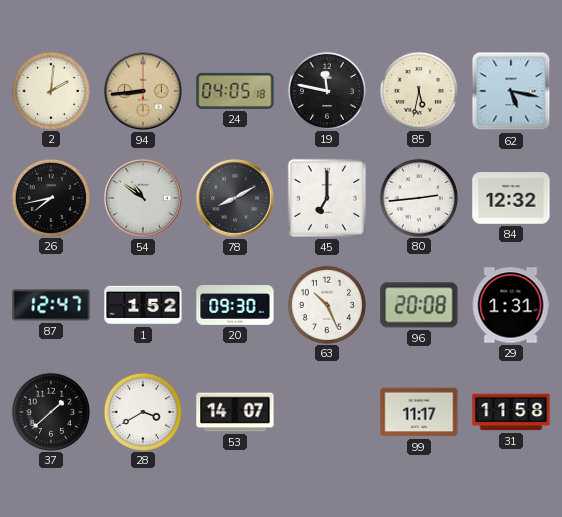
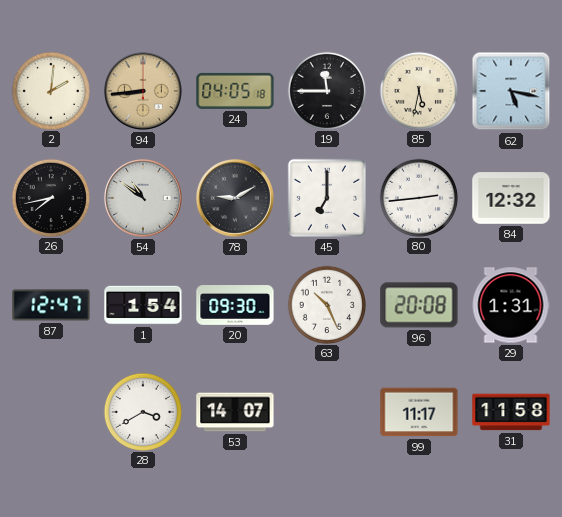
19: 11:47 -> 11:45
78: 8:10 -> 9:10
1: 1:52 -> 1:54
37: 1:38 -> none
